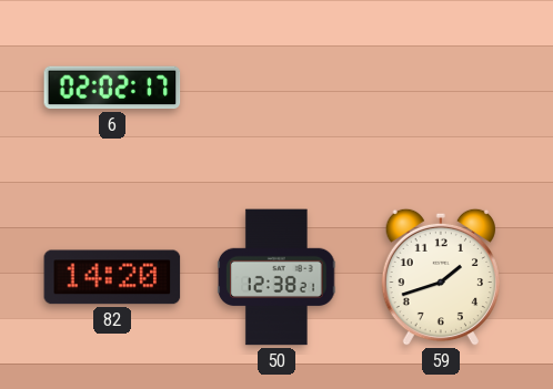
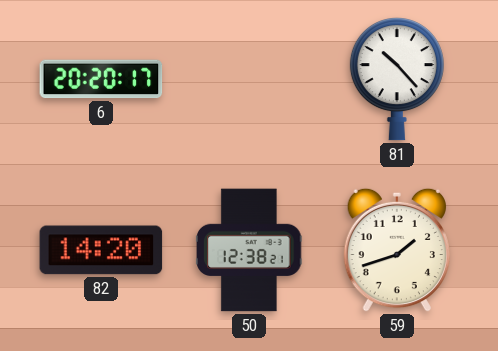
6: 02:02 -> 20:20
81: none -> 10:23
